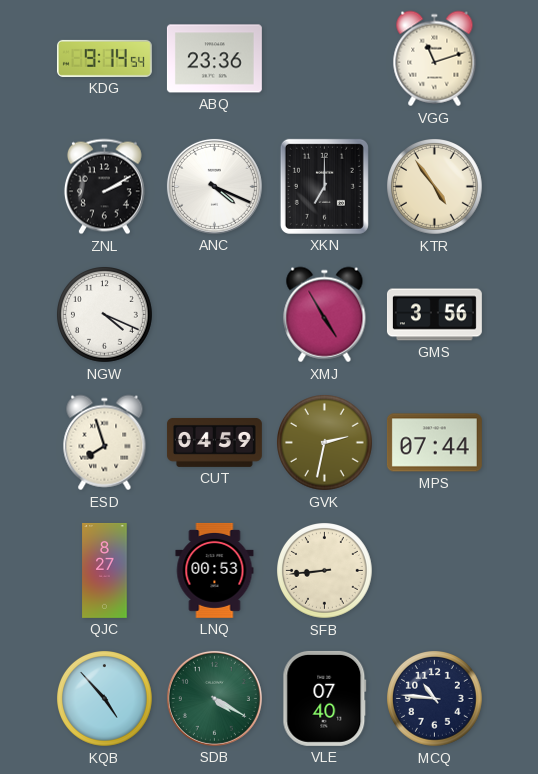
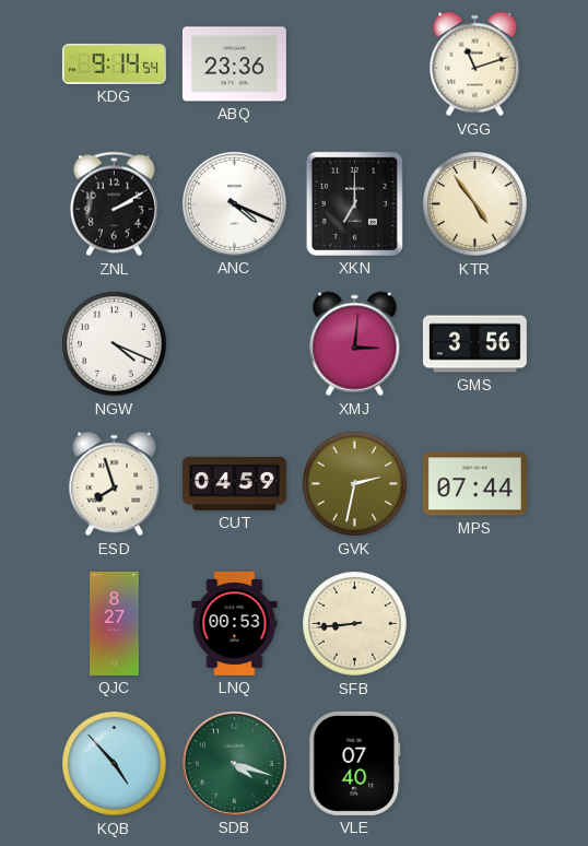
XMJ: 4:55 -> 3:01
SDB: 4:20 -> 4:18
MCQ: 10:46 -> none
